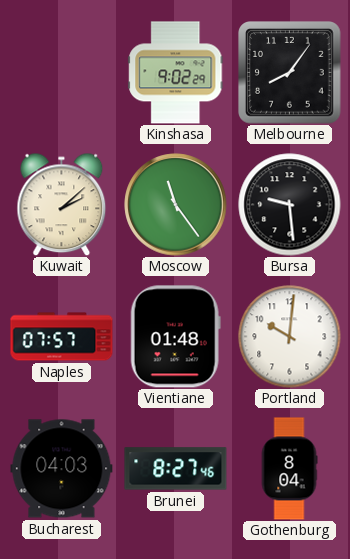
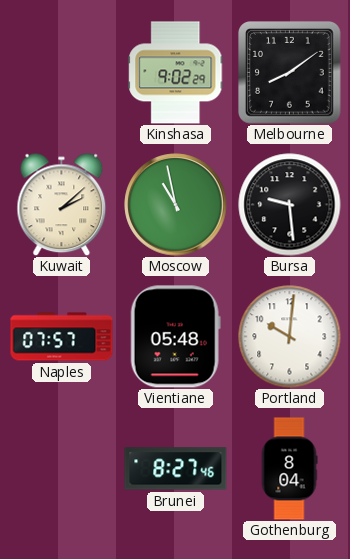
Melbourne: 8:06 -> 8:09
Moscow: 11:24 -> 10:58
Vientiane: 01:48 -> 05:48
Bucharest: 04:03 -> none
